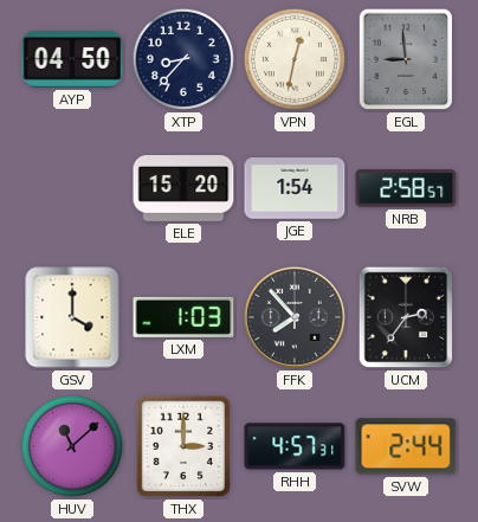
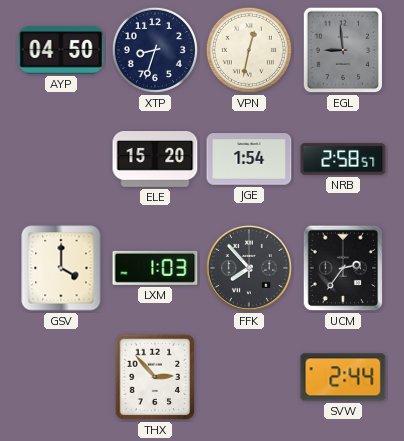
XTP: 8:37 -> 8:33
HUV: 11:08 -> none
THX: 3:00 -> 2:53
RHH: 4:57 -> none
